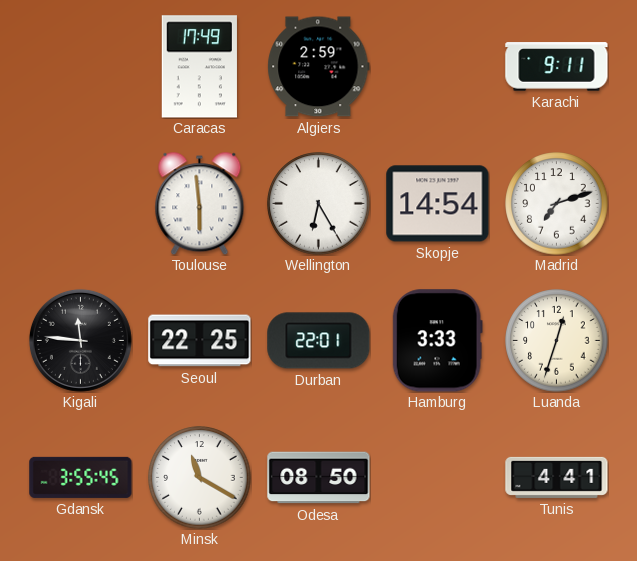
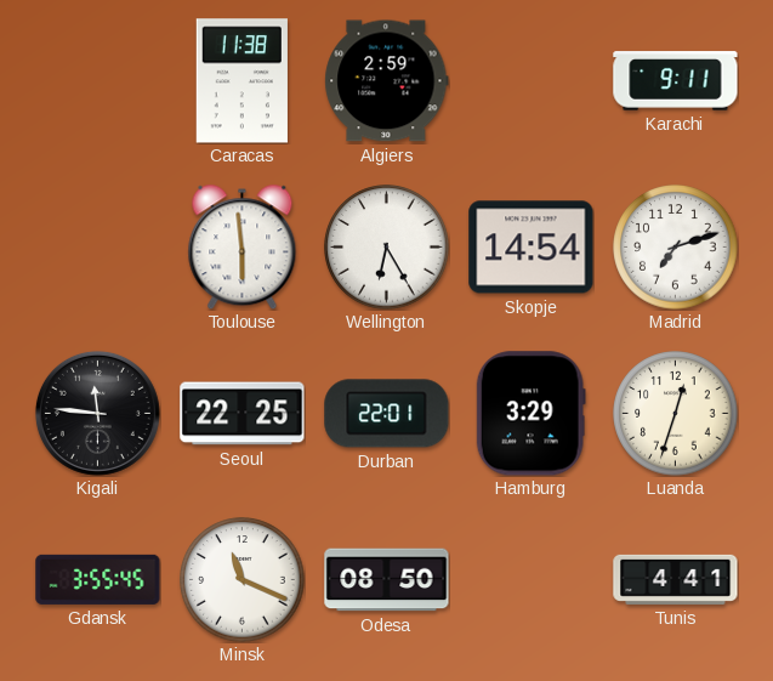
Caracas: 17:49 -> 11:38
Hamburg: 3:33 -> 3:29
Minsk: 11:20 -> 11:19
